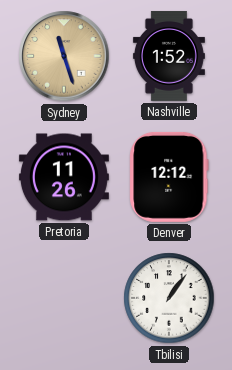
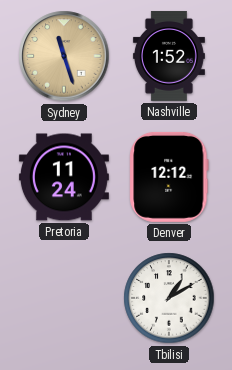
Pretoria: 11:26 -> 11:24
Tbilisi: 1:06 -> 1:10
